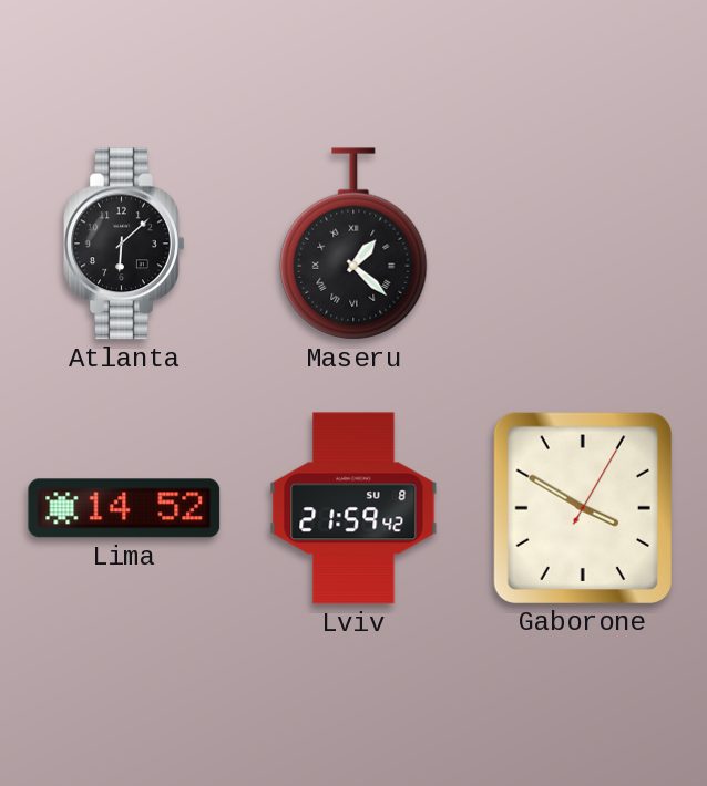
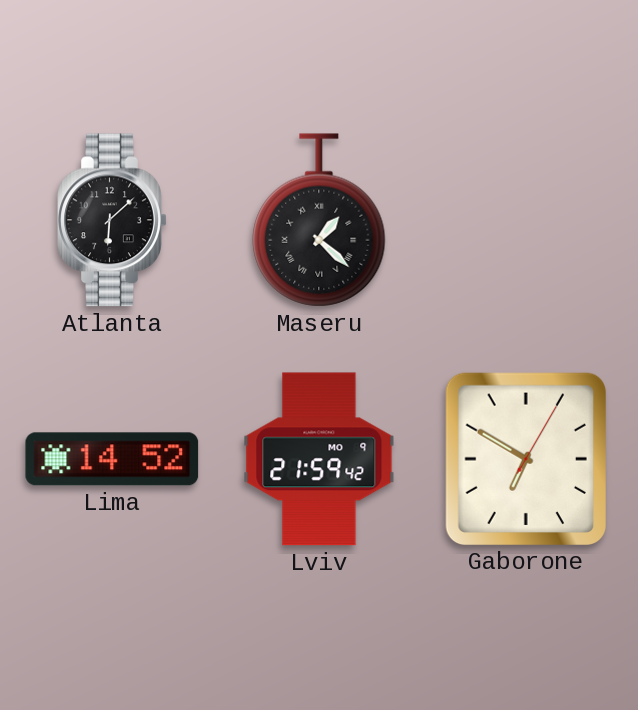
Lviv date: SU 8 -> MO 9
Gaborone: 3:50 -> 6:50
